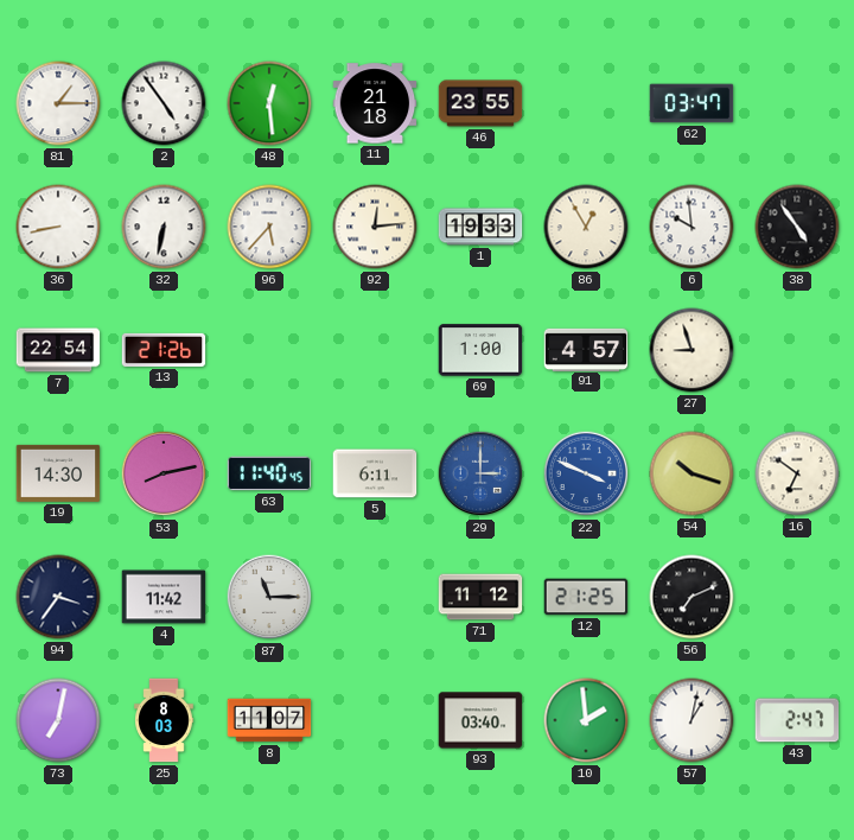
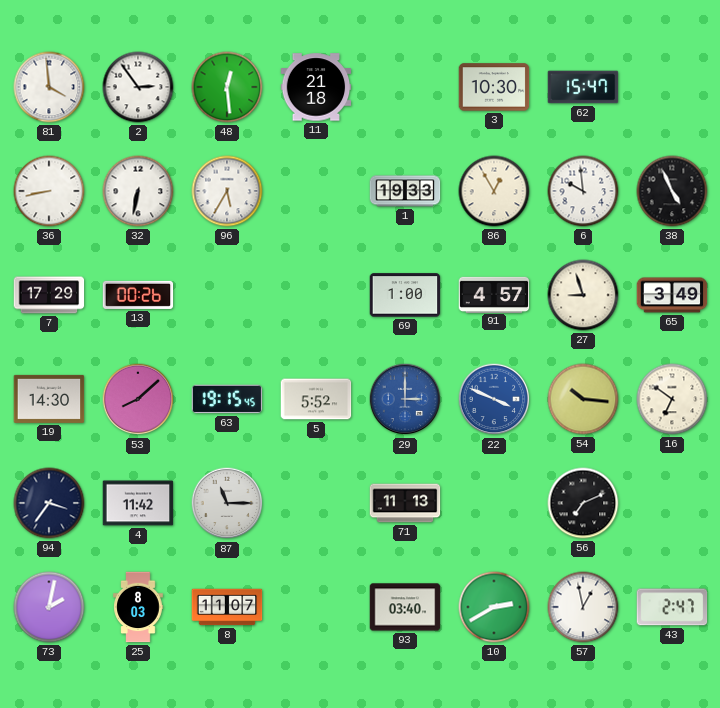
81: 1:15 -> 3:59
2: 4:54 -> 2:54
46: 23:55 -> none
3: none -> 10:30
62: 03:47 -> 15:47
96: 5:37 -> 5:35
92: 12:14 -> none
38: 4:54 -> 4:56
7: 22:54 -> 17:29
13: 21:26 -> 00:26
65: none -> 3:49
53: 8:13 -> 8:08
63: 11:40 -> 19:15
5: 6:11 -> 5:52
54: 10:18 -> 10:16
71: 11:12 -> 11:13
12: 21:25 -> none
73: 7:02 -> 2:02
10: 1:59 -> 2:40
57: 1:02 -> 12:58
